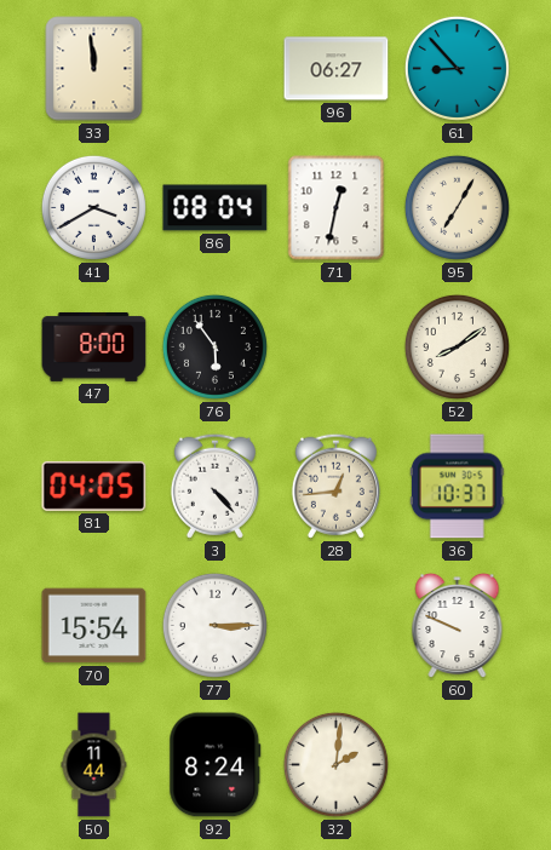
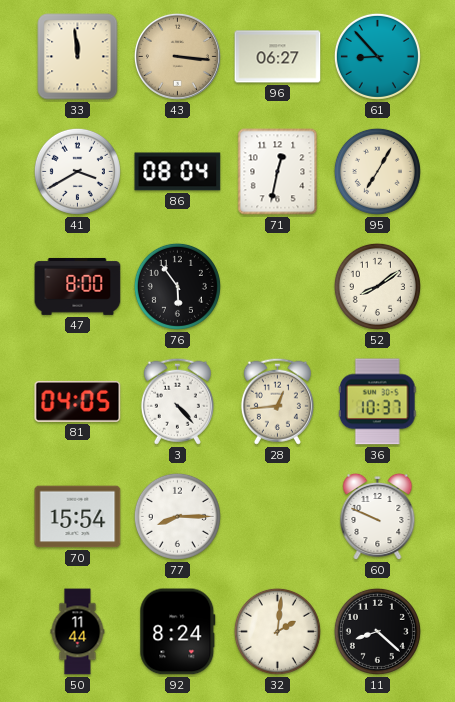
43: none -> 3:16
77: 3:15 -> 8:15
11: none -> 8:22
